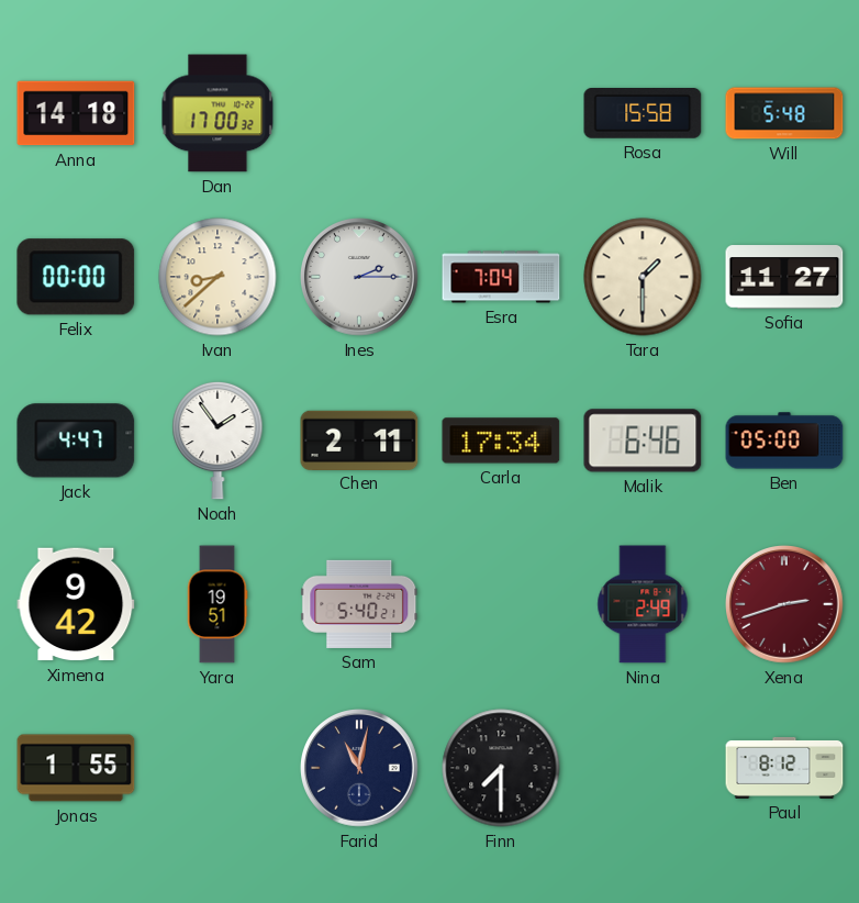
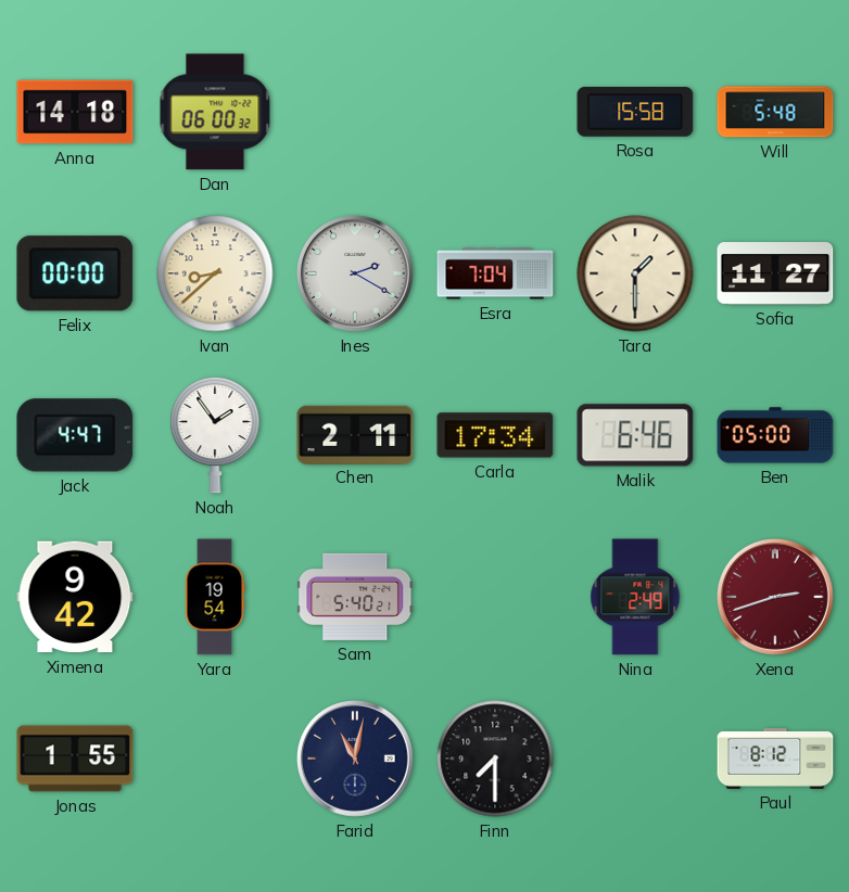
Dan: 17:00 -> 06:00
Ines: 2:15 -> 2:20
Yara: 19:51 -> 19:54
